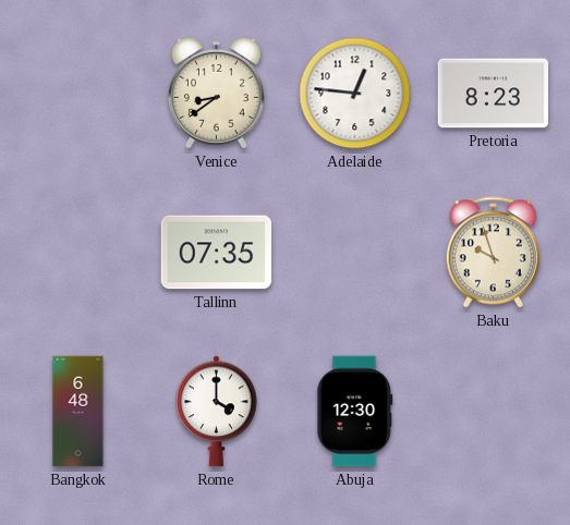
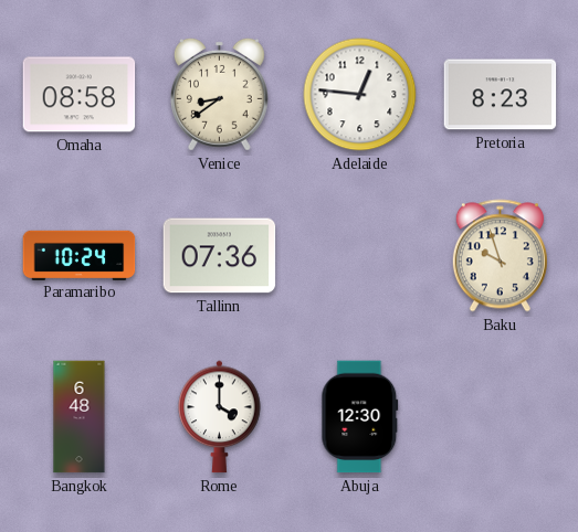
Omaha: none -> 08:58
Paramaribo: none -> 10:24
Tallinn: 07:35 -> 07:36
